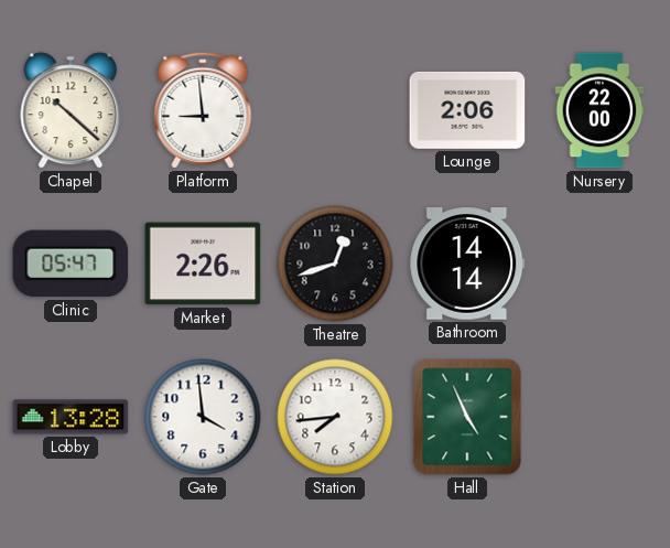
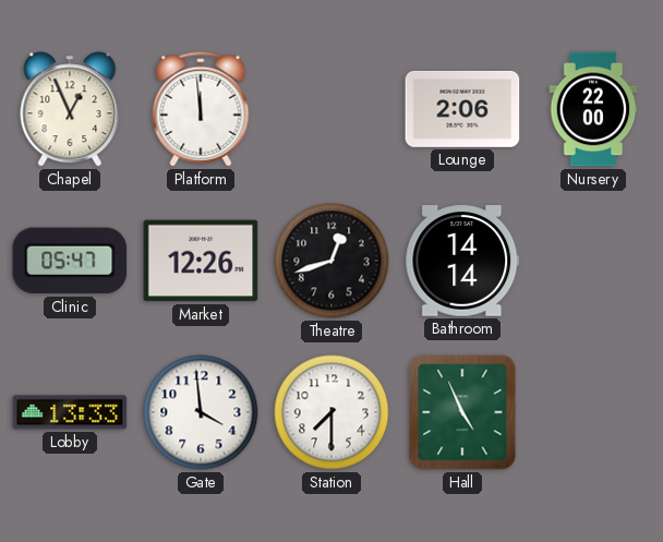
Chapel: 10:22 -> 12:56
Platform: 8:59 -> 11:59
Market: 2:26 -> 12:26
Lobby: 13:28 -> 13:33
Station: 7:44 -> 7:30
